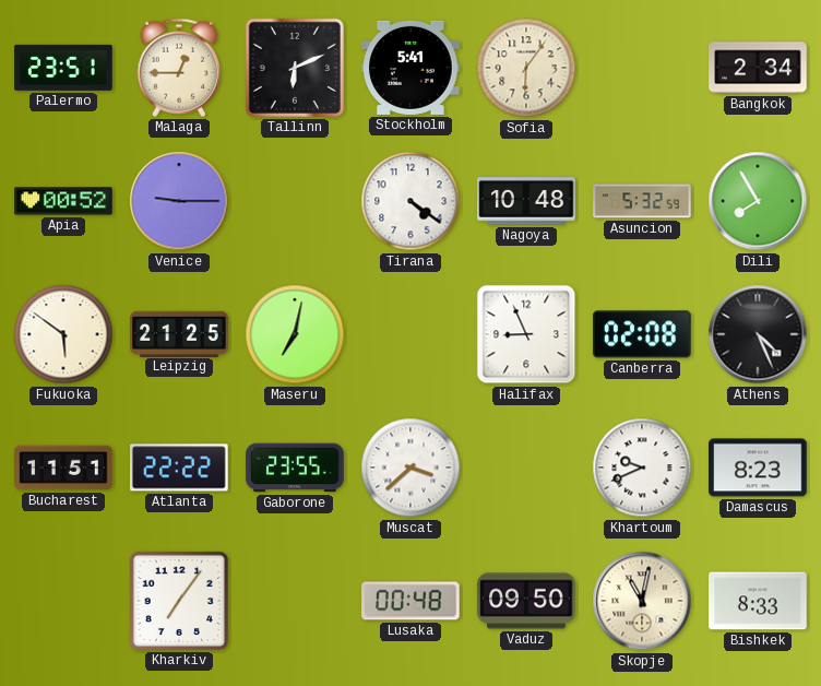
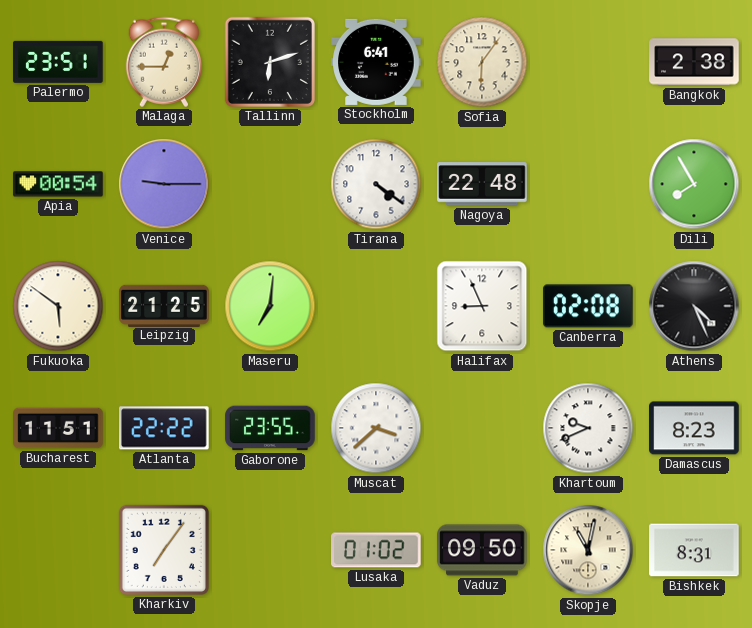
Tallinn: 6:11 -> 6:12
Stockholm: 5:41 -> 6:41
Bangkok: 2:34 -> 2:38
Apia: 00:52 -> 00:54
Nagoya: 10:48 -> 22:48
Asuncion: 5:32 -> none
Maseru: 7:02 -> 7:01
Lusaka: 00:48 -> 01:02
Bishkek: 8:33 -> 8:31
